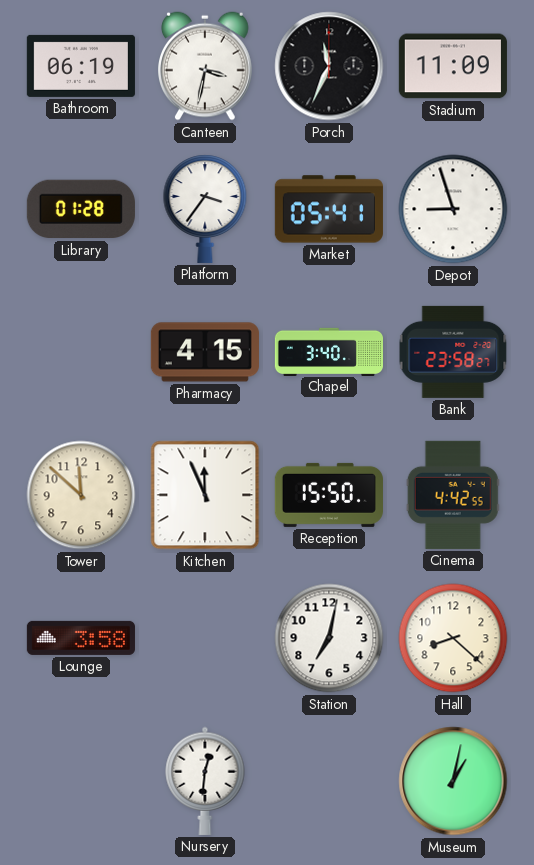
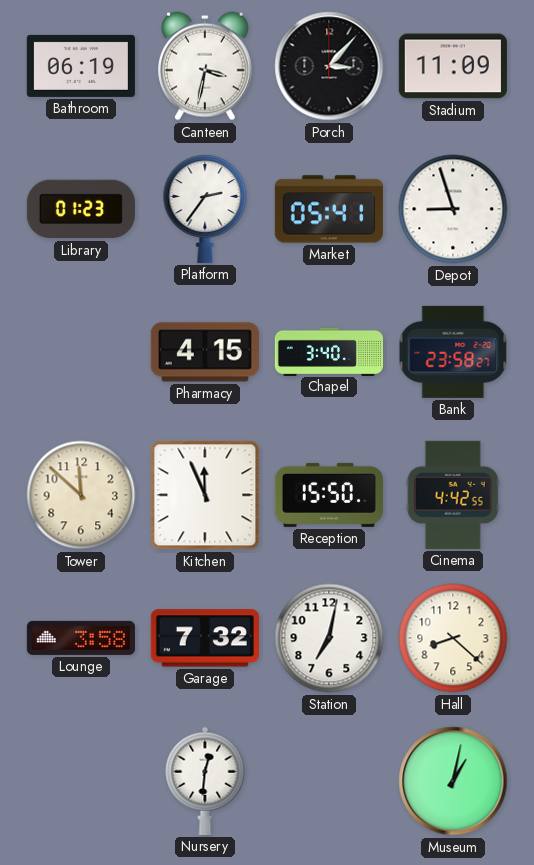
Porch: 11:34 -> 3:07
Library: 01:28 -> 01:23
Platform: 3:36 -> 2:36
Garage: none -> 7:32
